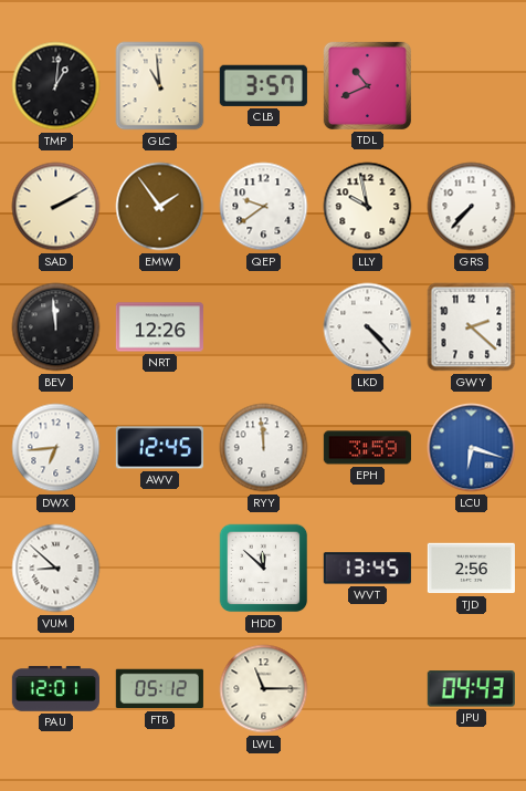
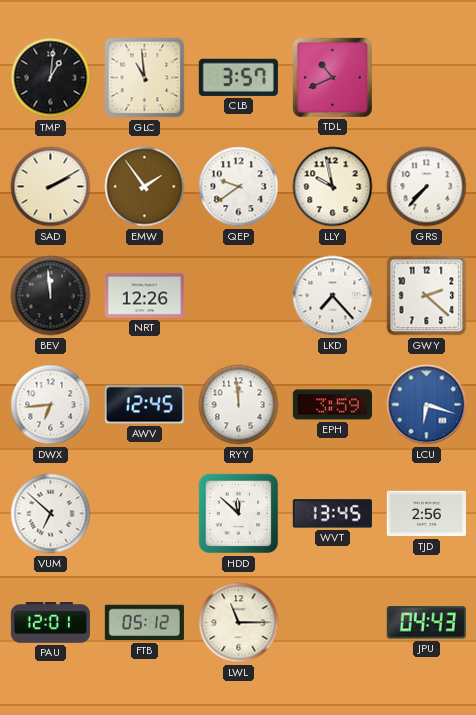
LKD: 4:23 -> 7:23
VUM: 8:52 -> 6:52
